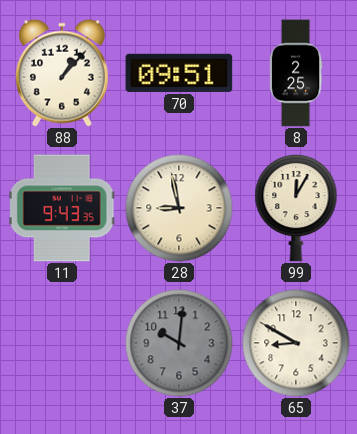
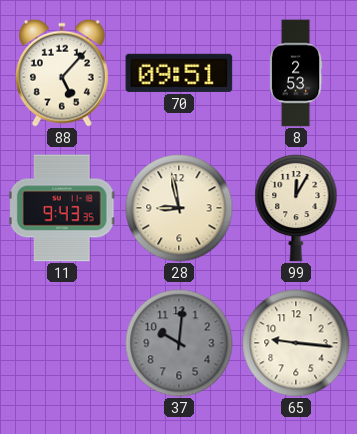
88: 1:07 -> 5:07
8: 2:25 -> 2:53
65: 8:50 -> 9:16
